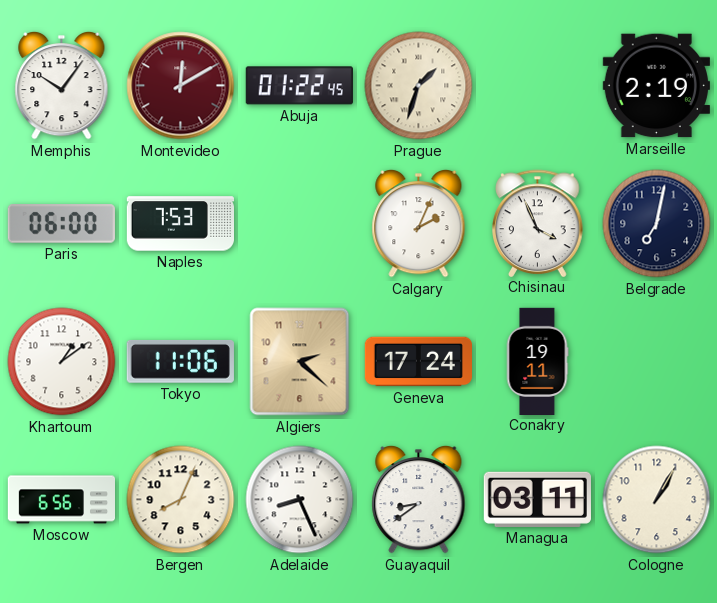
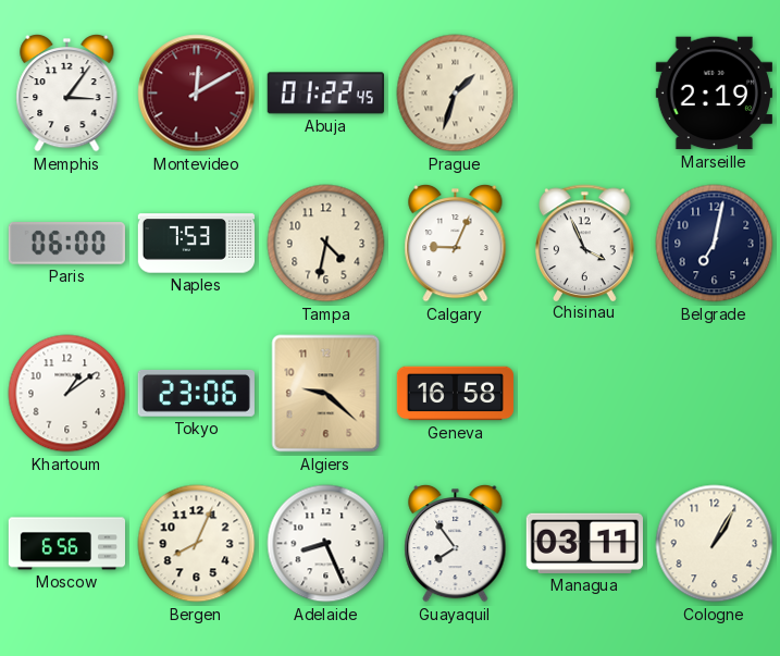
Memphis: 10:06 -> 3:06
Tampa: none -> 4:32
Calgary: 2:04 -> 9:04
Tokyo: 11:06 -> 23:06
Algiers: 2:22 -> 9:22
Geneva: 17:24 -> 16:58
Conakry: 19:11 -> none
Guayaquil: 8:39 -> 7:54
